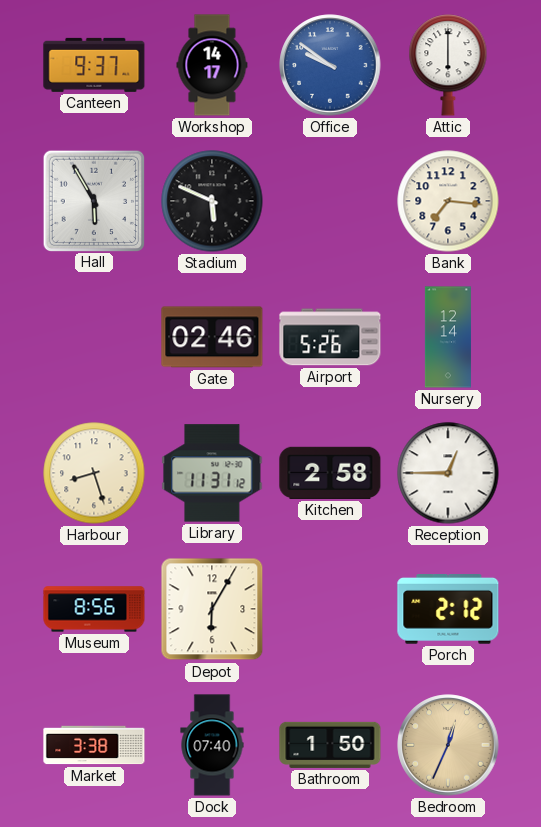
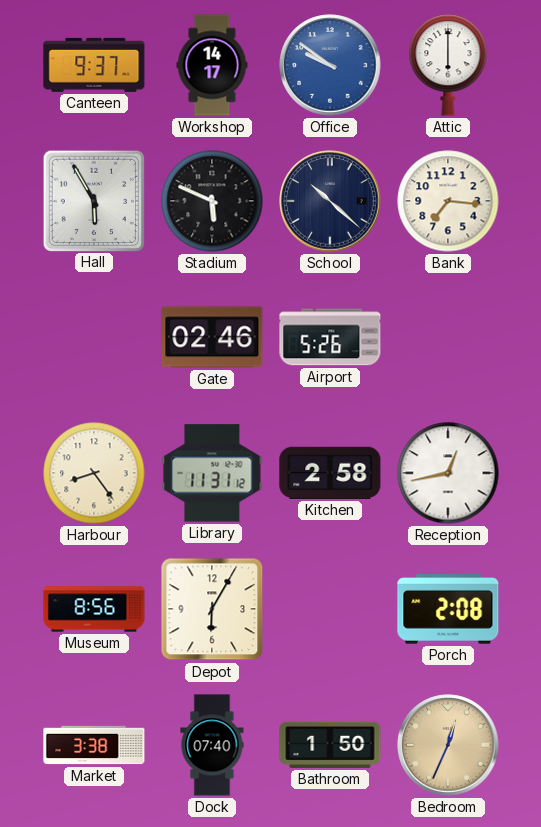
School: none -> 10:22
Nursery: 12:14 -> none
Harbour: 8:27 -> 8:24
Reception: 12:45 -> 12:43
Porch: 2:12 -> 2:08
